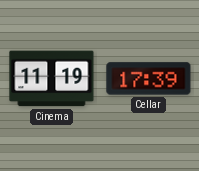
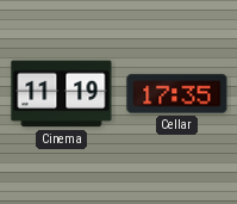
Cellar: 17:39 -> 17:35
